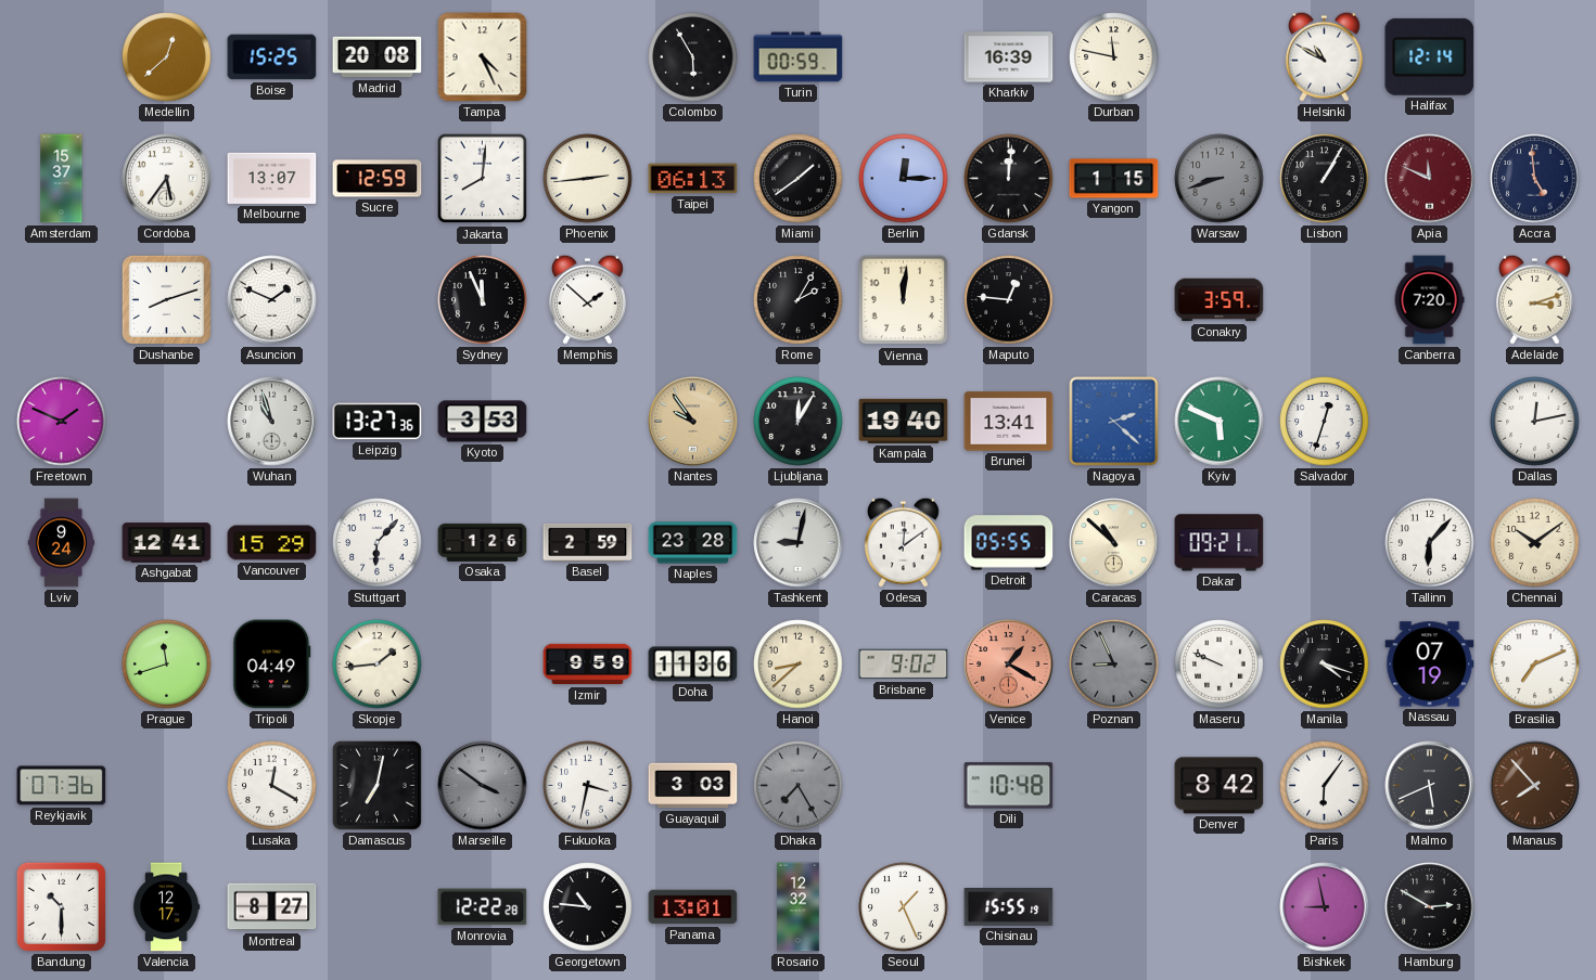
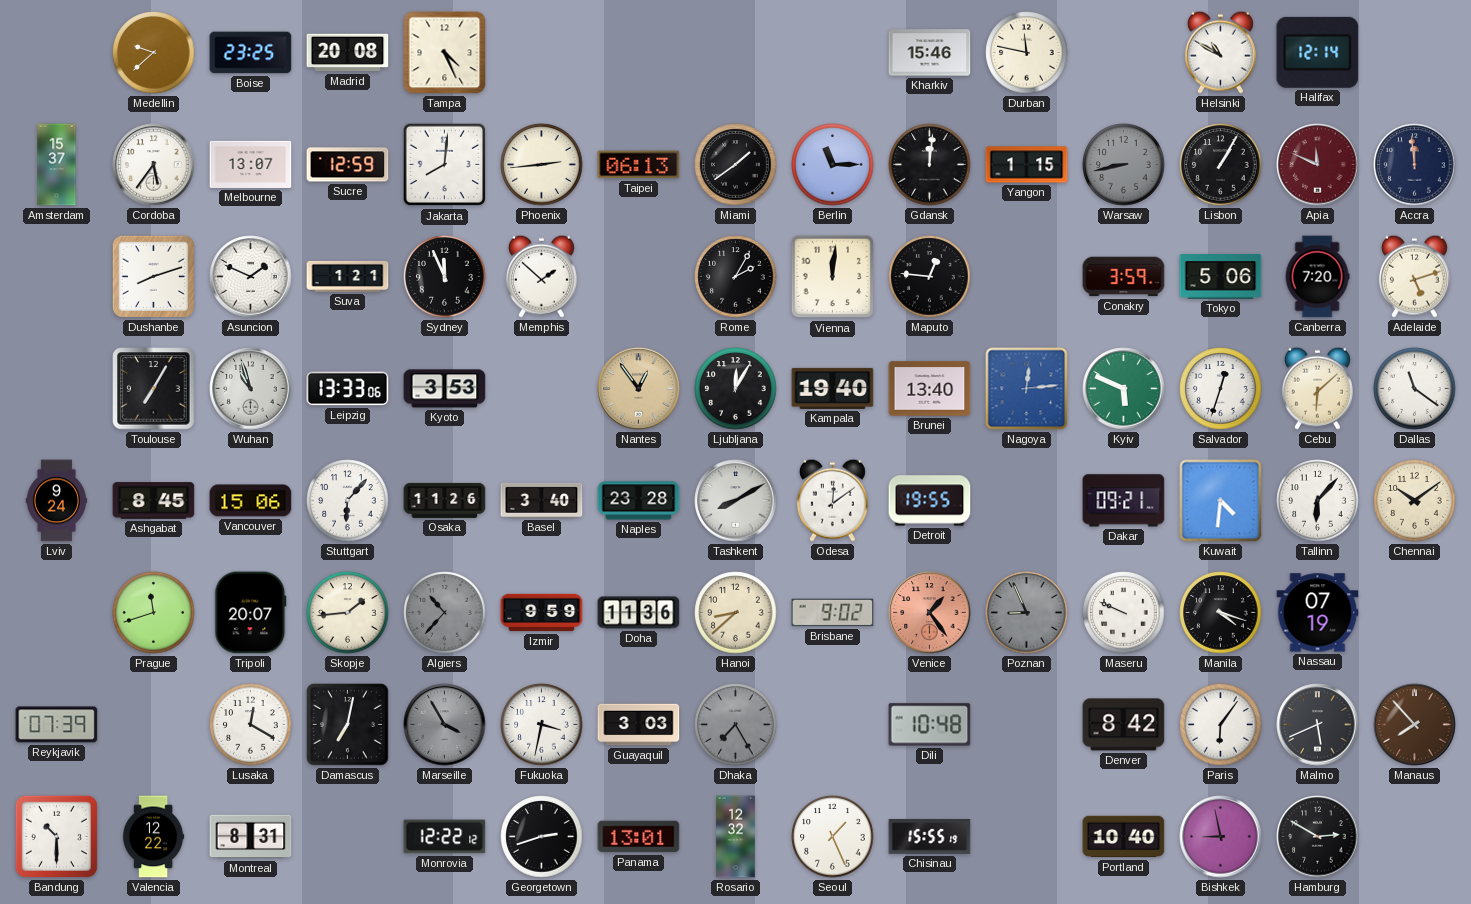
Medellin: 12:38 -> 9:38
Boise: 15:25 -> 23:25
Colombo: 5:55 -> none
Turin: 00:59 -> none
Kharkiv: 16:39 -> 15:46
Berlin: 12:15 -> 11:15
Warsaw: 8:42 -> 8:43
Accra: 4:59 -> 11:59
Suva: none -> 1:21
Tokyo: none -> 5:06
Adelaide: 3:12 -> 5:12
Freetown: 1:49 -> none
Toulouse: none -> 7:05
Leipzig: 13:27 -> 13:33
Nantes: 9:54 -> 12:54
Brunei: 13:41 -> 13:40
Nagoya: 2:22 -> 12:14
Cebu: none -> 6:08
Dallas: 12:13 -> 11:21
Ashgabat: 12:41 -> 8:45
Vancouver: 15:29 -> 15:06
Osaka: 1:26 -> 11:26
Basel: 2:59 -> 3:40
Tashkent: 9:02 -> 8:10
Detroit: 05:55 -> 19:55
Caracas: 10:52 -> none
Kuwait: none -> 4:31
Tripoli: 04:49 -> 20:07
Algiers: none -> 10:37
Venice: 1:20 -> 1:24
Brasilia: 7:11 -> none
Reykjavik: 07:36 -> 07:39
Marseille: 3:51 -> 3:55
Valencia: 12:17 -> 12:22
Montreal: 8:27 -> 8:31
Monrovia: 12:22:28 -> 12:22:12
Georgetown: 10:46 -> 2:42
Portland: none -> 10:40
